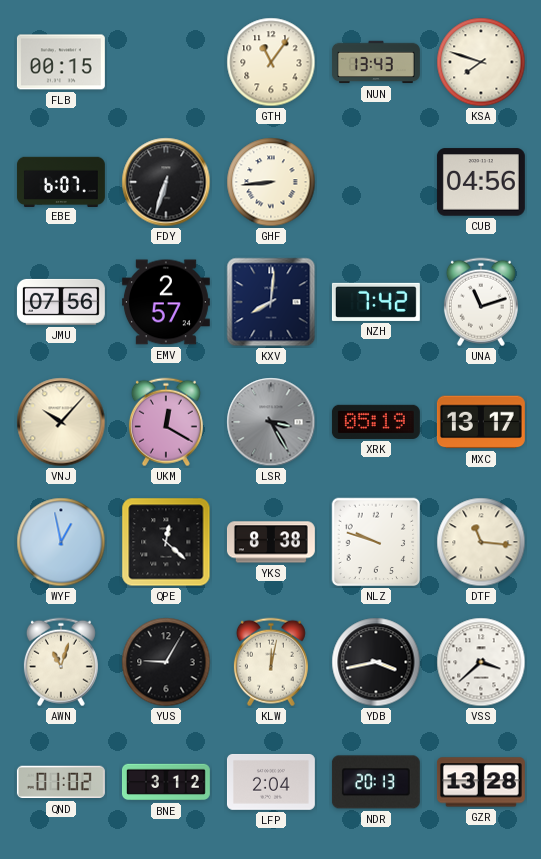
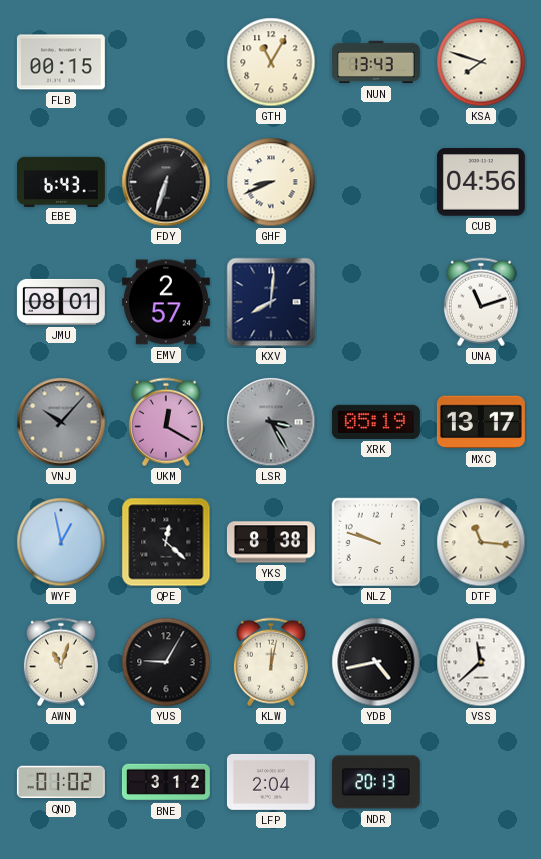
GTH: 11:06 -> 11:05
EBE: 6:07 -> 6:43
GHF: 8:44 -> 8:41
JMU: 07:56 -> 08:01
NZH: 7:42 -> none
VNJ dial: cream -> grey
YDB: 3:43 -> 4:43
VSS: 3:38 -> 11:38
GZR: 13:28 -> none
